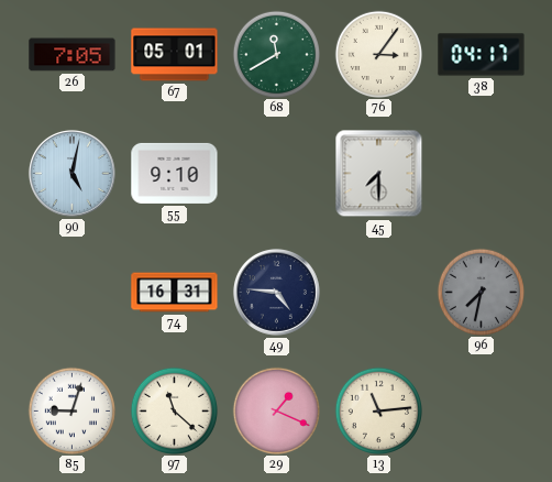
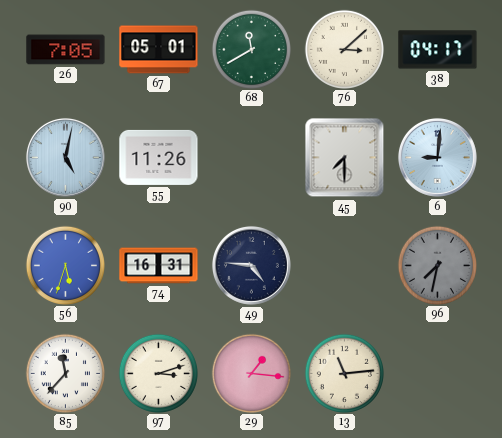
76: 3:06 -> 3:08
55: 9:10 -> 11:26
6: none -> 9:01
56: none -> 5:33
85: 9:03 -> 11:37
97: 11:22 -> 3:12
29: 1:19 -> 1:16
